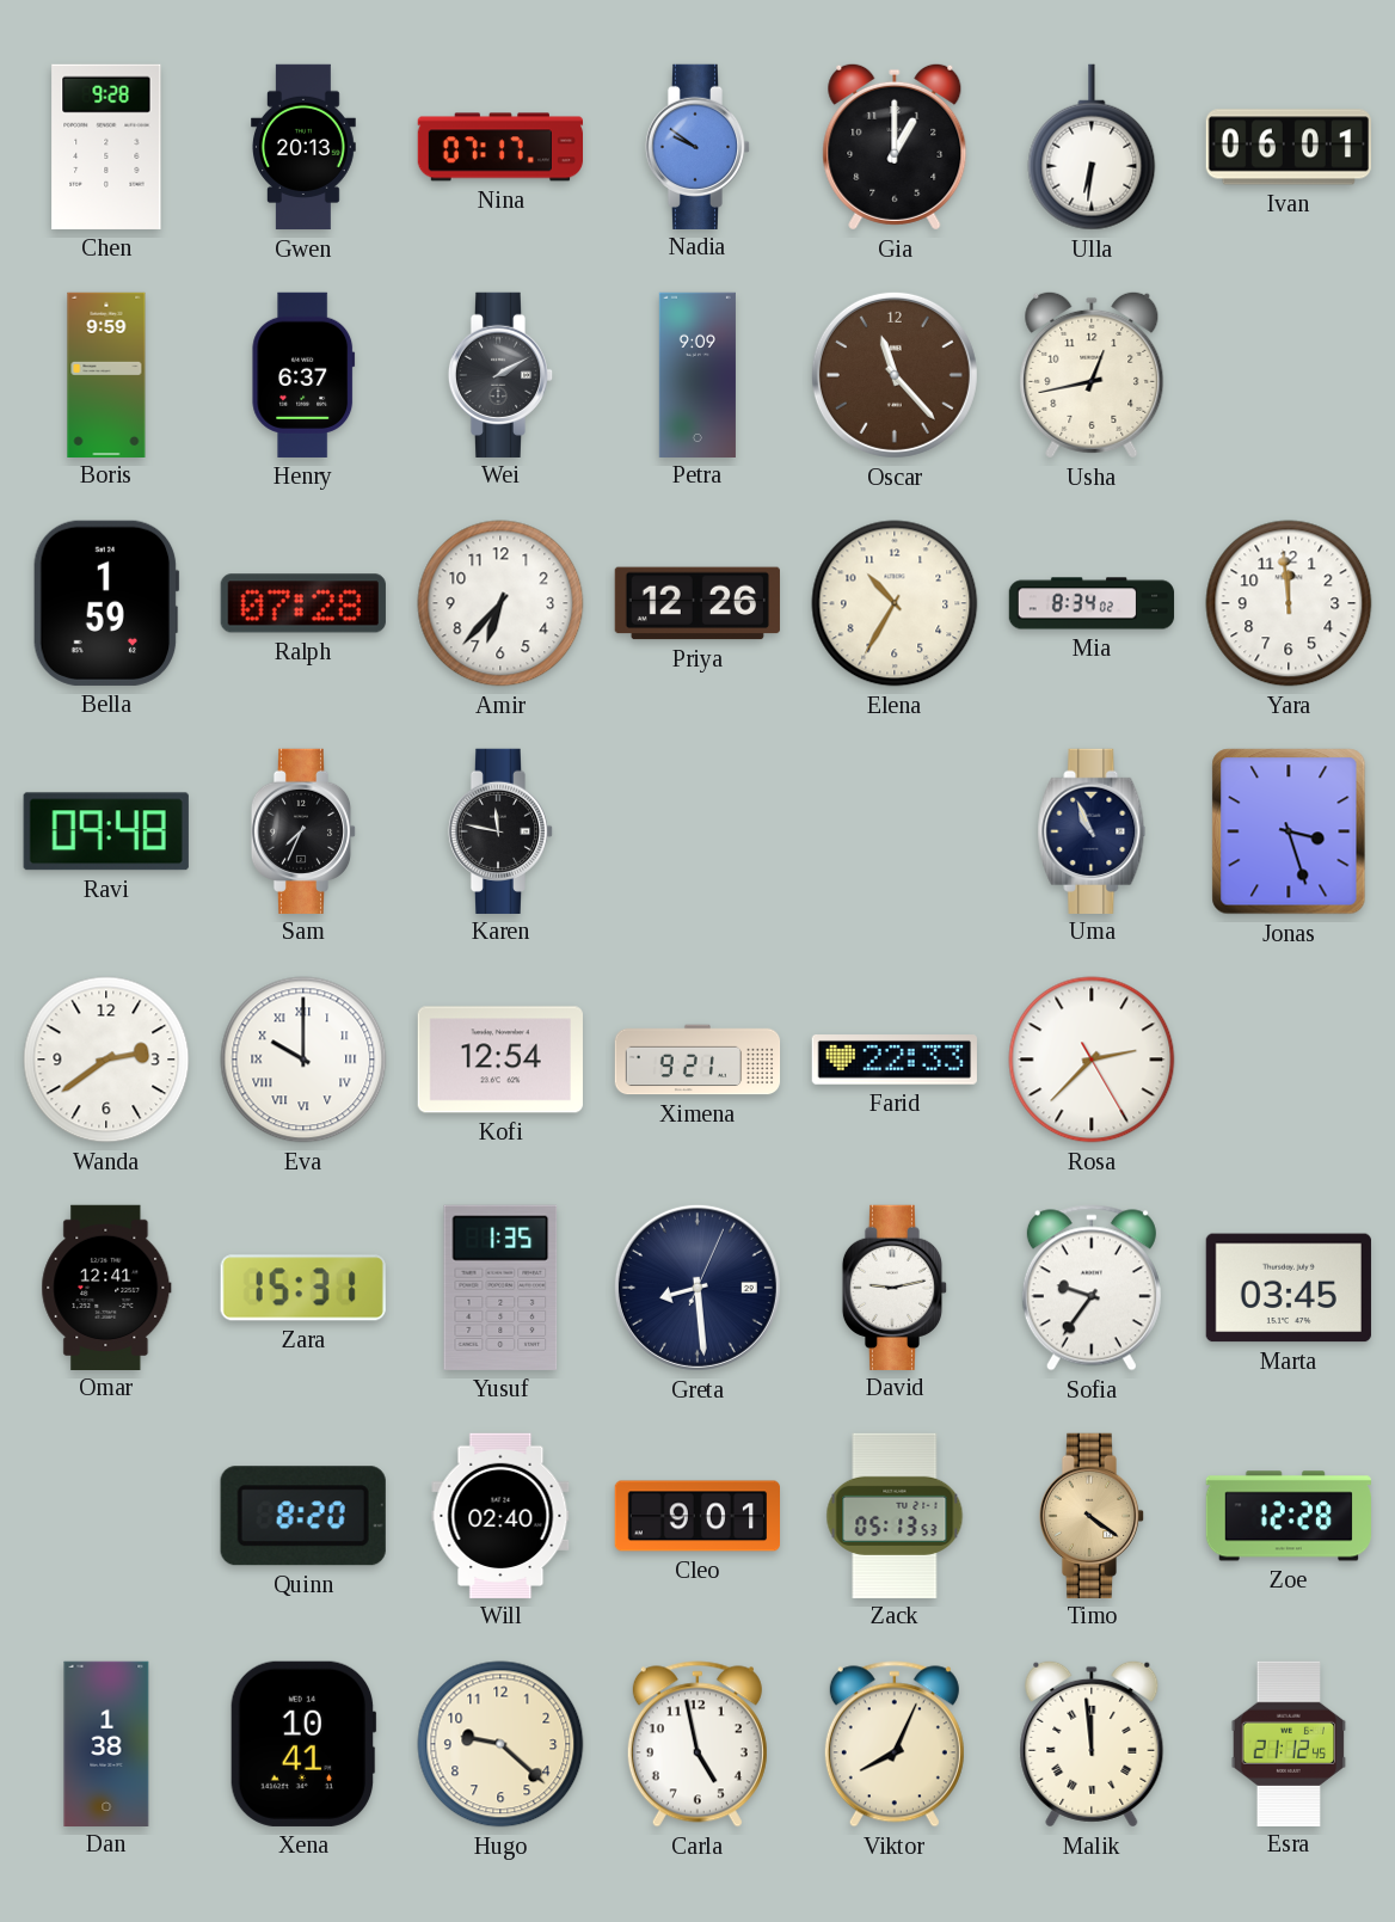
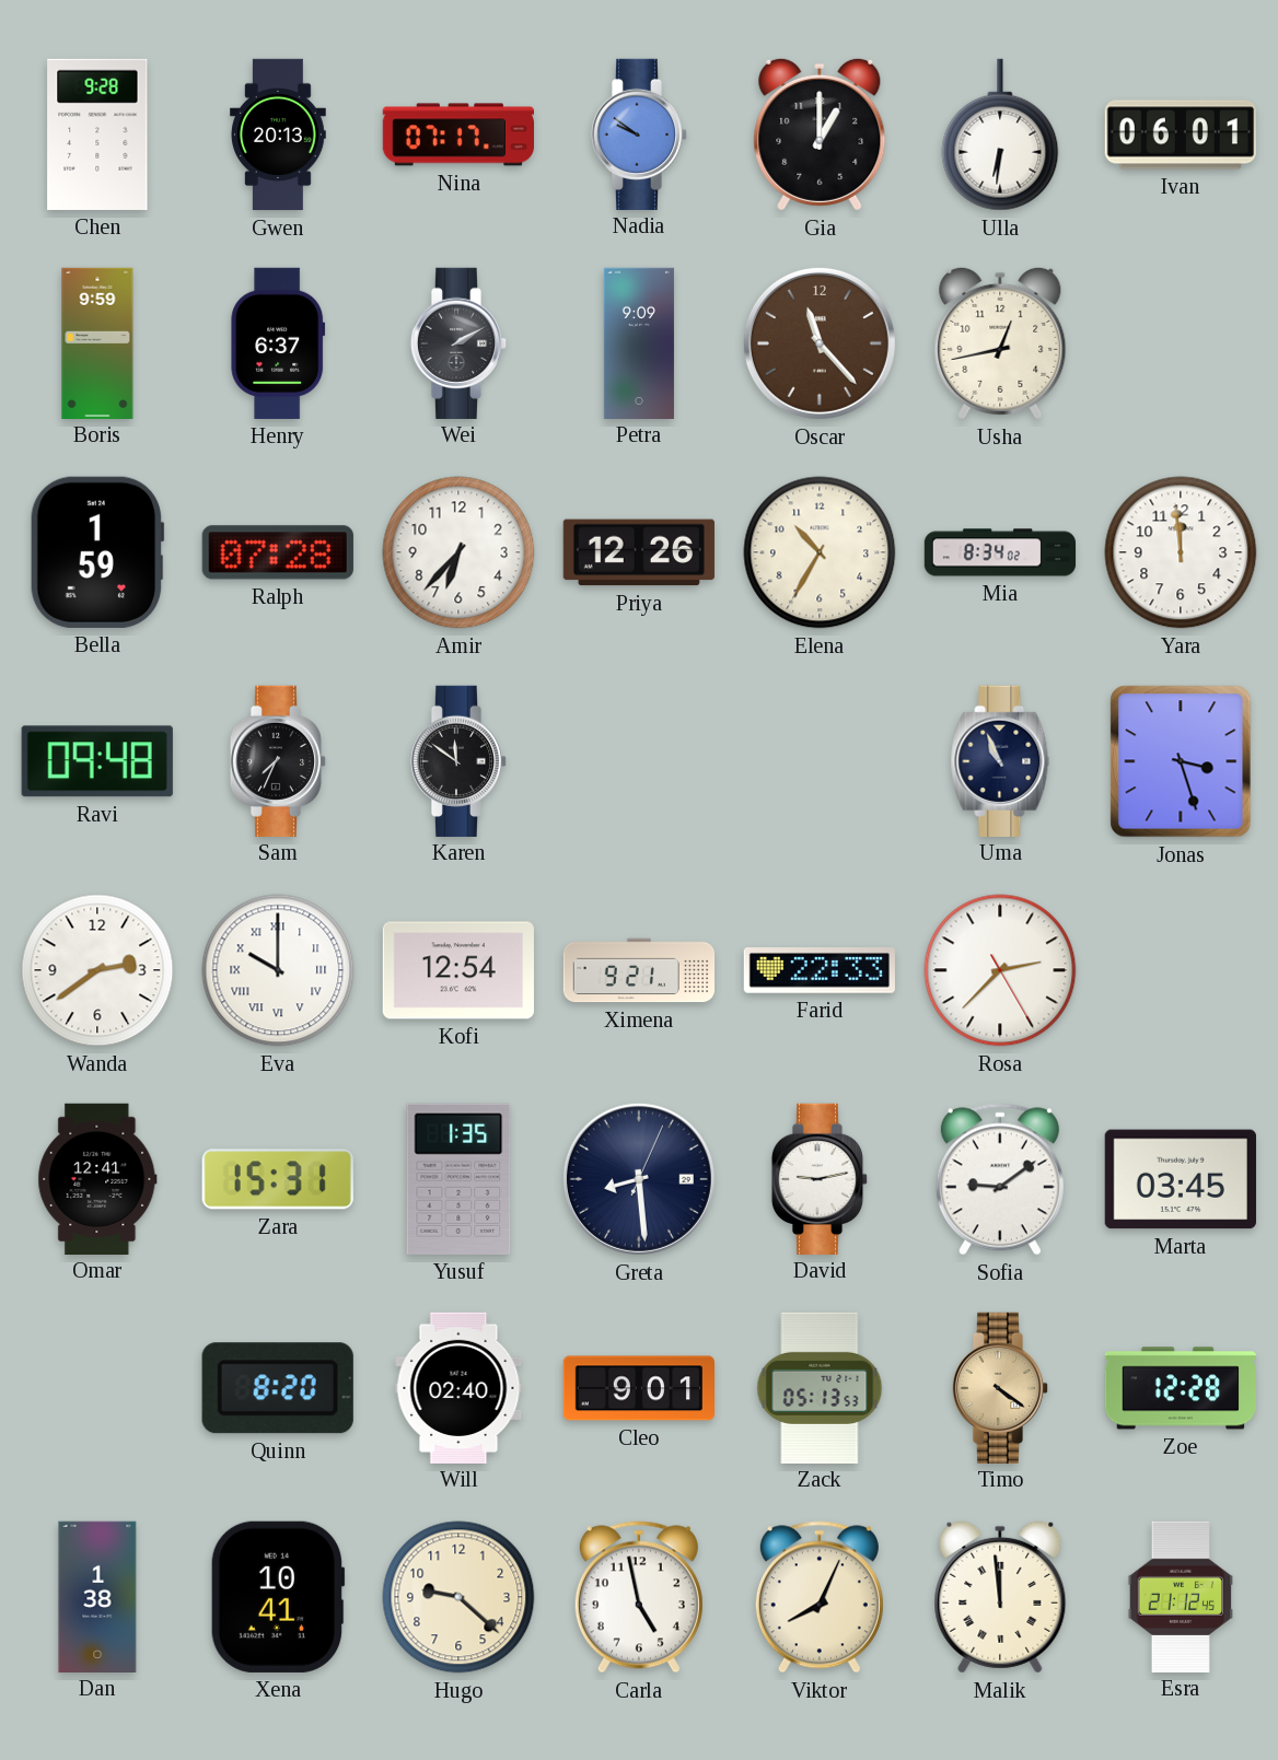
Karen: 11:47 -> 11:51
Sofia: 9:36 -> 9:09
